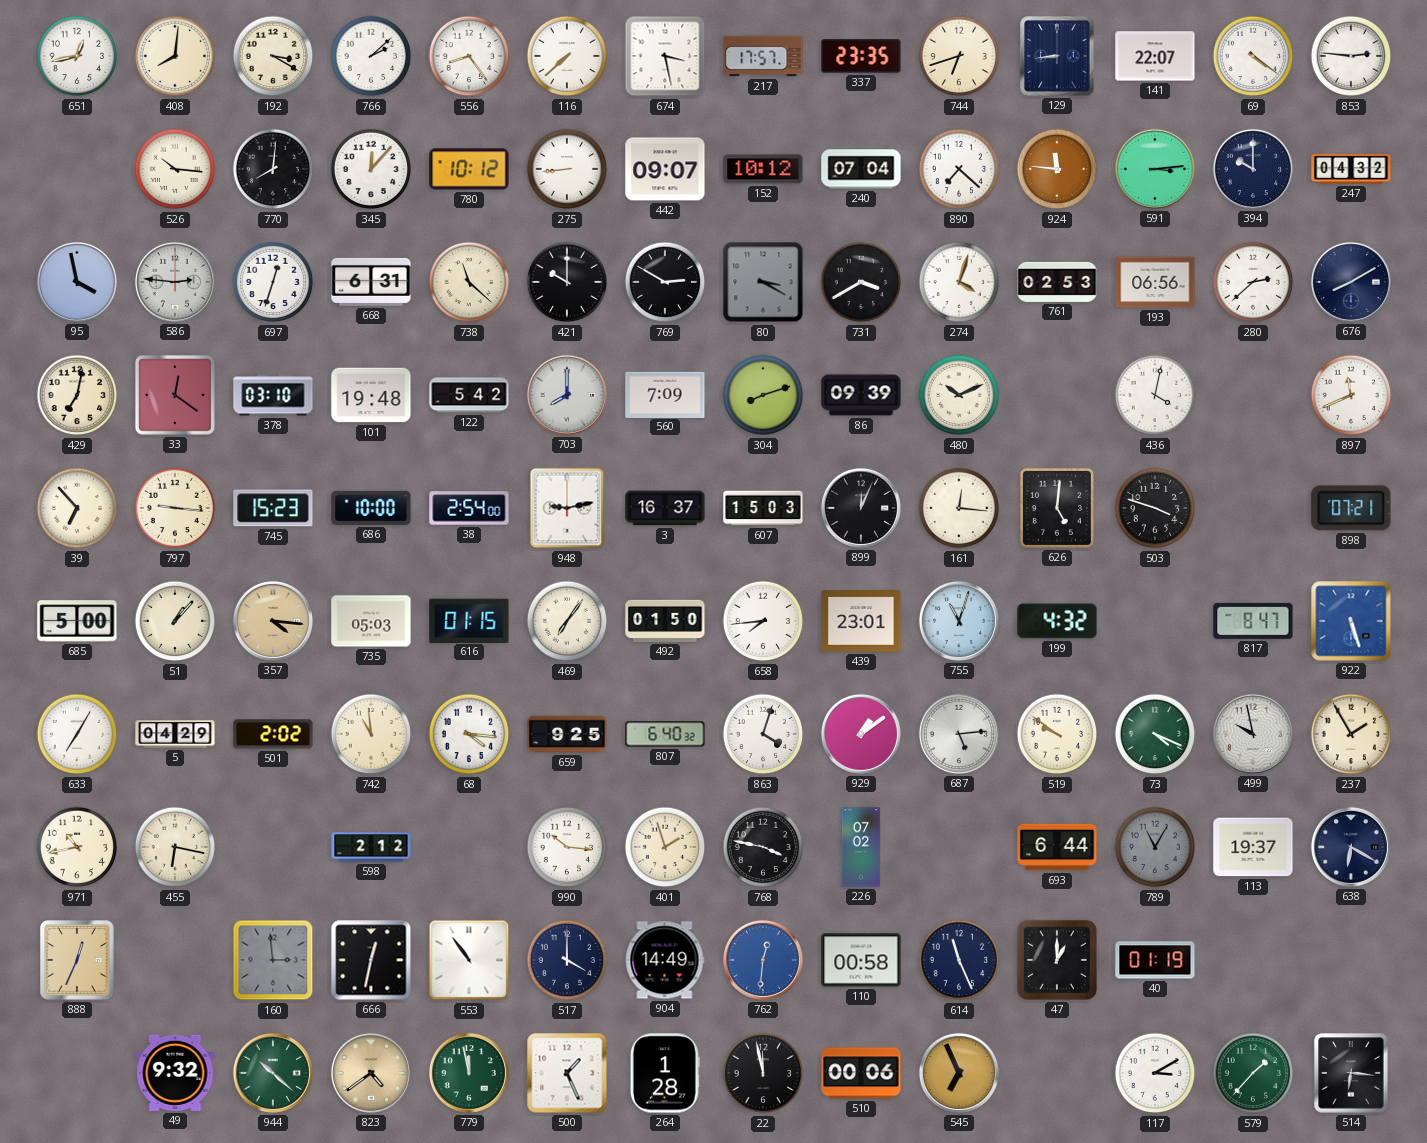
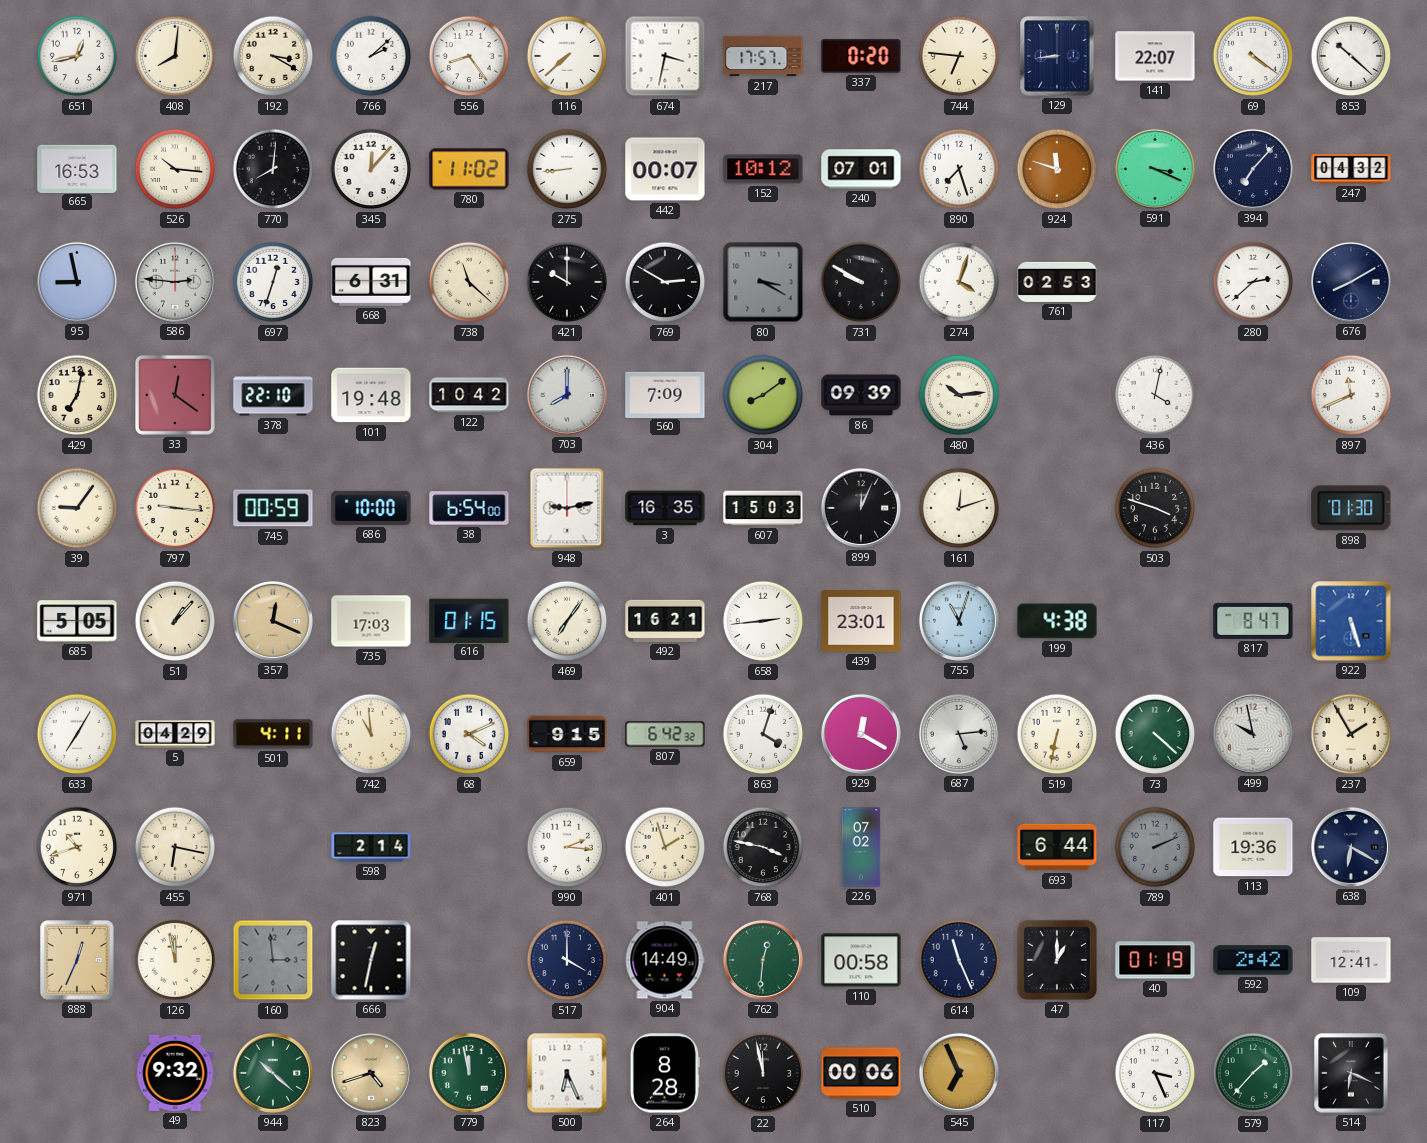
674: 3:28 -> 3:32
337: 23:35 -> 0:20
744: 6:42 -> 6:46
853: 2:46 -> 10:22
665: none -> 16:53
780: 10:12 -> 11:02
442: 09:07 -> 00:07
240: 07:04 -> 07:01
890: 7:22 -> 7:27
924: 11:46 -> 11:48
591: 3:14 -> 3:19
394: 10:00 -> 7:07
95: 3:58 -> 8:58
731: 3:40 -> 9:50
193: 06:56 -> none
378: 03:10 -> 22:10
122: 5:42 -> 10:42
304: 8:12 -> 8:09
480: 10:11 -> 10:14
39: 6:53 -> 9:06
745: 15:23 -> 00:59
38: 2:54 -> 6:54
3: 16:37 -> 16:35
161: 12:16 -> 12:12
626: 5:01 -> none
898: 07:21 -> 01:30
685: 5:00 -> 5:05
357: 4:16 -> 12:19
735: 05:03 -> 17:03
492: 01:50 -> 16:21
658: 7:44 -> 2:44
199: 4:32 -> 4:38
501: 2:02 -> 4:11
68: 4:16 -> 4:11
659: 9:25 -> 9:15
807: 6:40 -> 6:42
929: 1:09 -> 12:20
519: 9:51 -> 6:32
73: 4:19 -> 4:22
971: 10:43 -> 10:42
598: 2:12 -> 2:14
990: 10:16 -> 2:16
789: 11:05 -> 2:11
113: 19:37 -> 19:36
126: none -> 11:58
553: 10:54 -> none
762 dial: blue -> green
592: none -> 2:42
109: none -> 12:41
823: 4:39 -> 4:42
500: 1:26 -> 6:26
264: 1:28 -> 8:28
117: 3:10 -> 3:26
514: 6:16 -> 6:19
